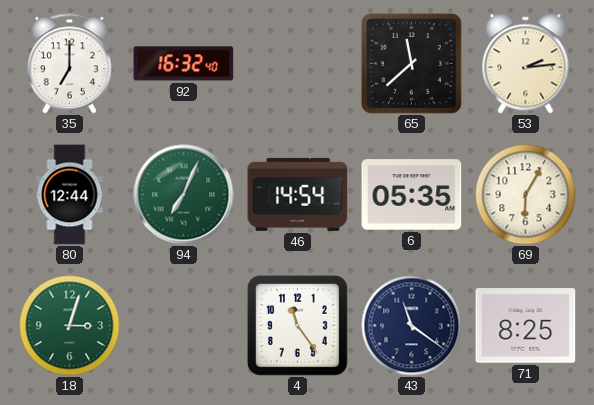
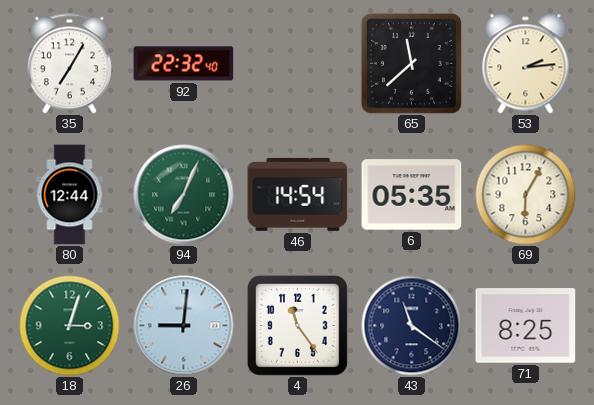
35: 7:00 -> 7:05
92: 16:32 -> 22:32
26: none -> 9:01
